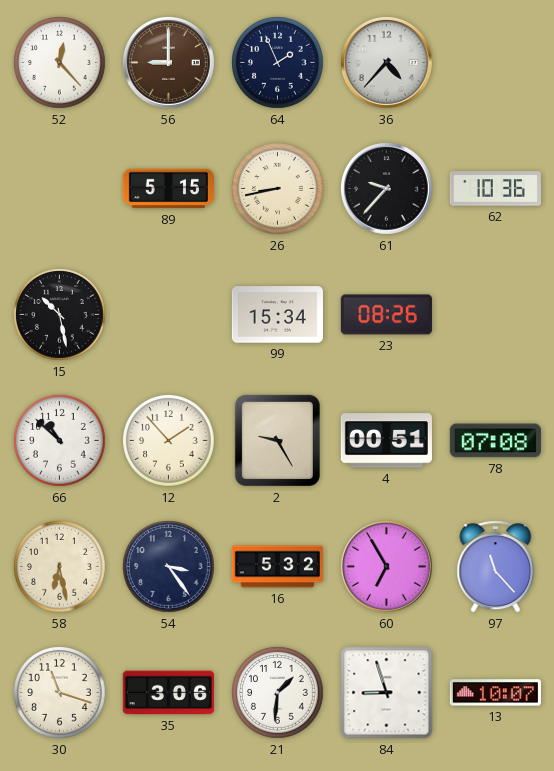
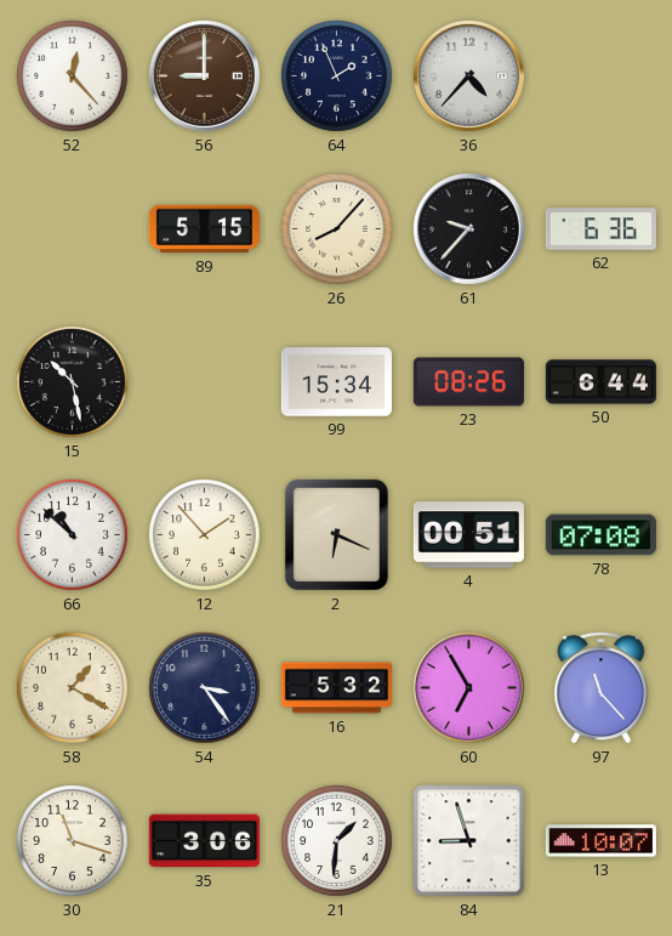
26: 8:43 -> 8:07
62: 10:36 -> 6:36
50: none -> 6:44
2: 9:25 -> 6:19
58: 6:28 -> 1:20
